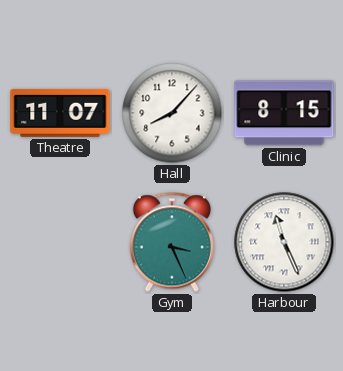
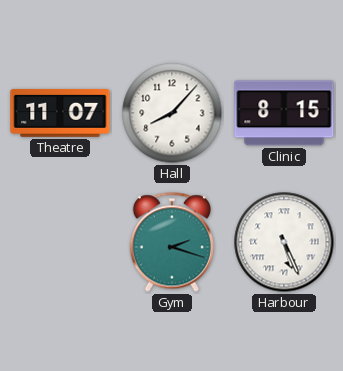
Gym: 3:26 -> 2:18
Harbour: 11:26 -> 5:26
